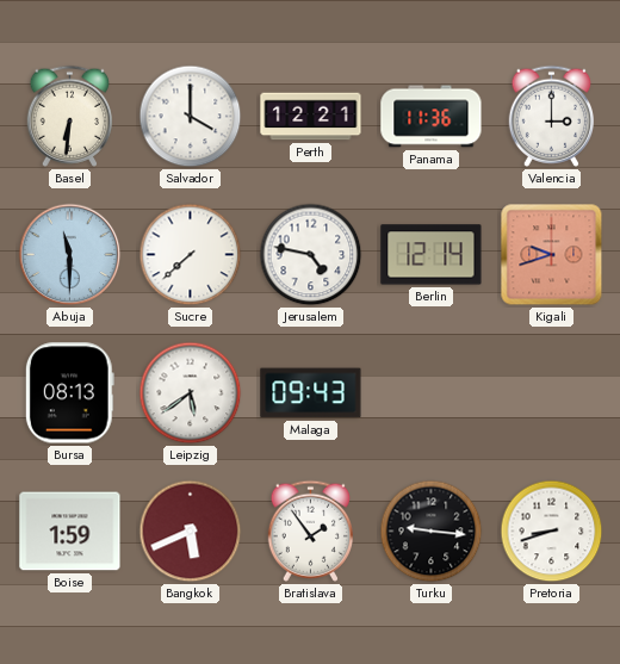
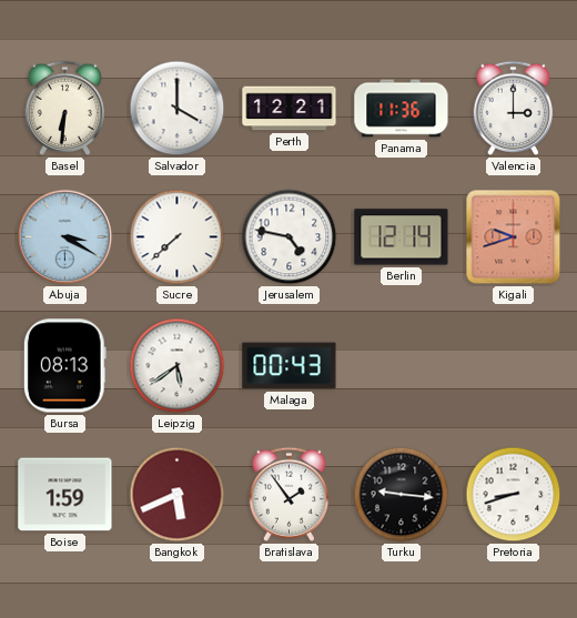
Abuja: 11:30 -> 3:20
Malaga: 09:43 -> 00:43
